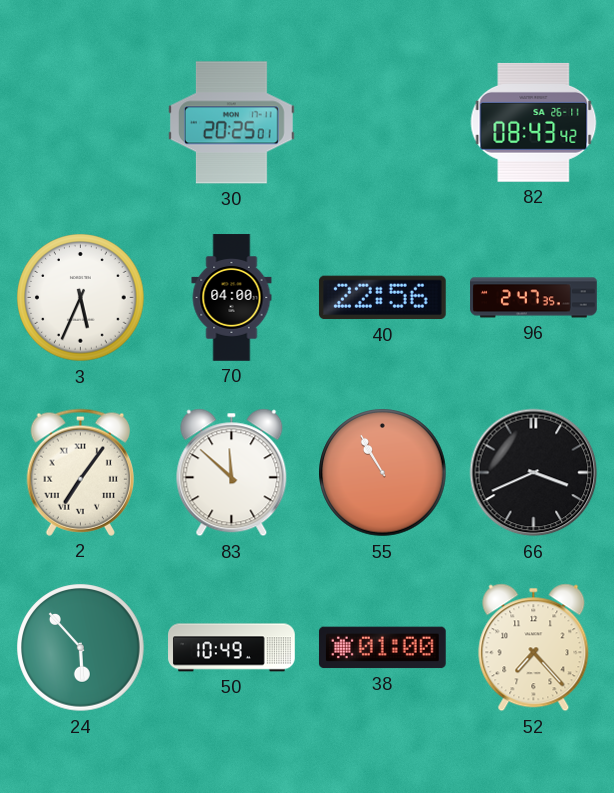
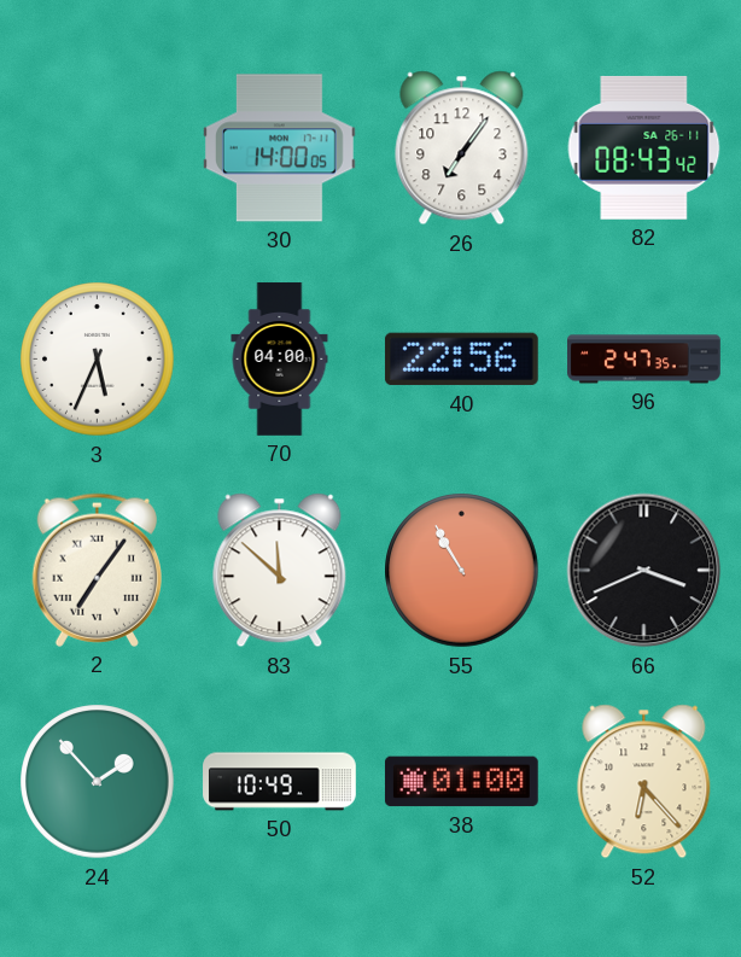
30: 20:25 -> 14:00
26: none -> 7:06
24: 5:53 -> 1:53
52: 7:23 -> 6:23
